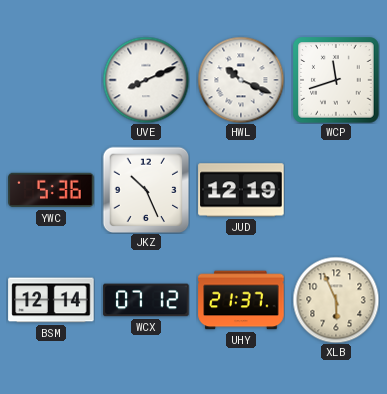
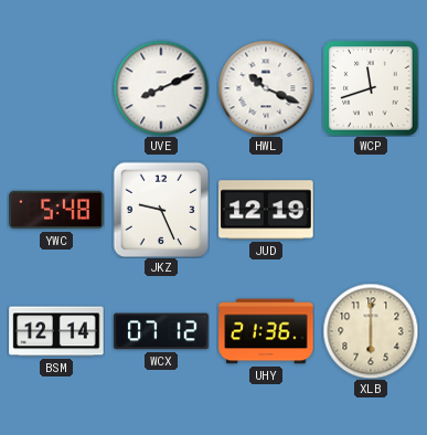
YWC: 5:36 -> 5:48
JKZ: 10:26 -> 9:26
UHY: 21:37 -> 21:36
XLB: 5:56 -> 6:00
